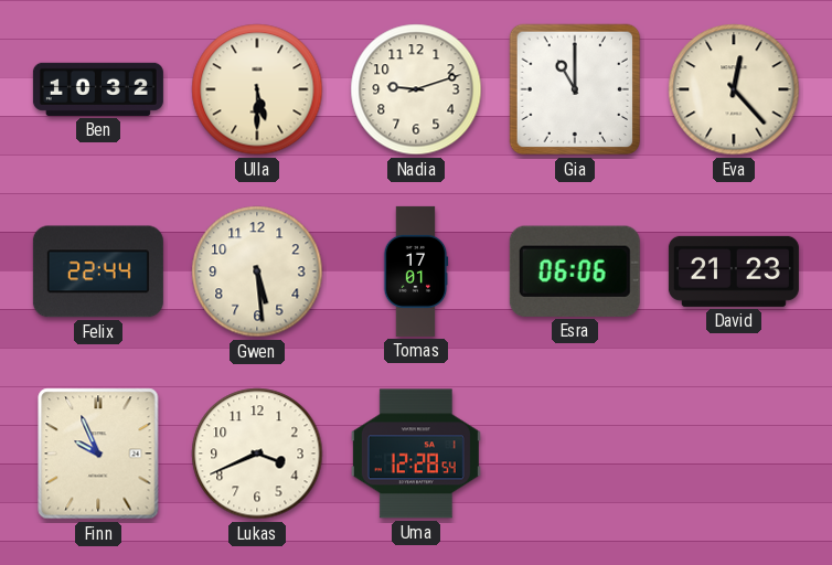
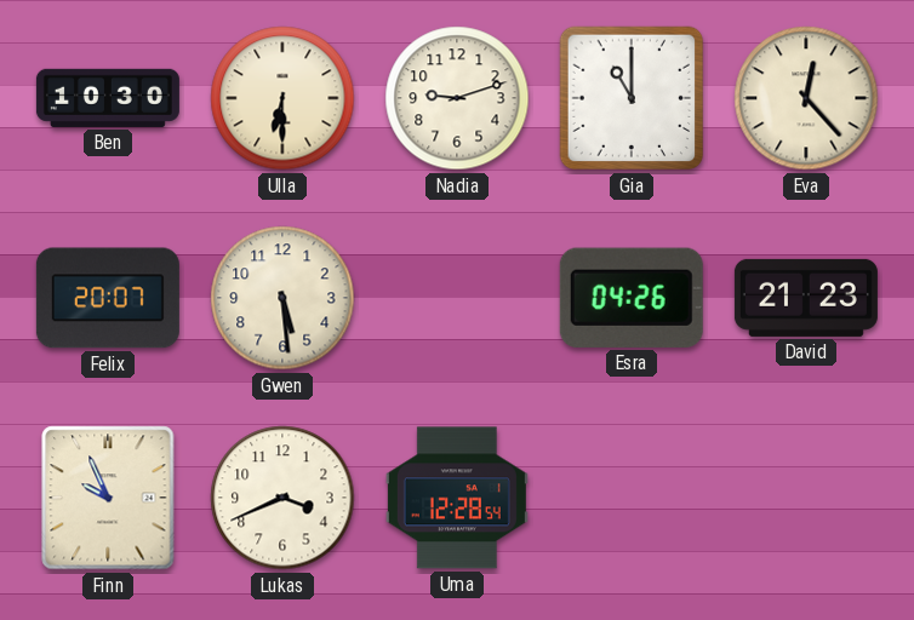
Ben: 10:32 -> 10:30
Ulla: 5:30 -> 6:30
Felix: 22:44 -> 20:07
Tomas: 17:01 -> none
Esra: 06:06 -> 04:26
